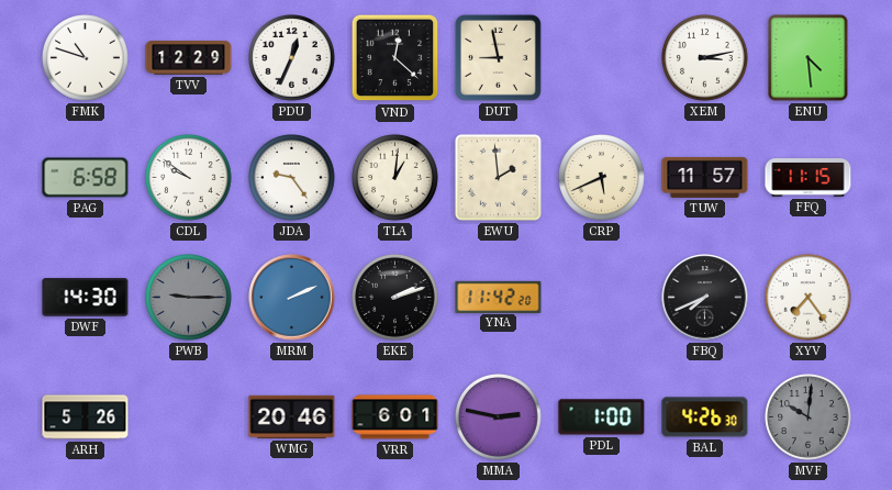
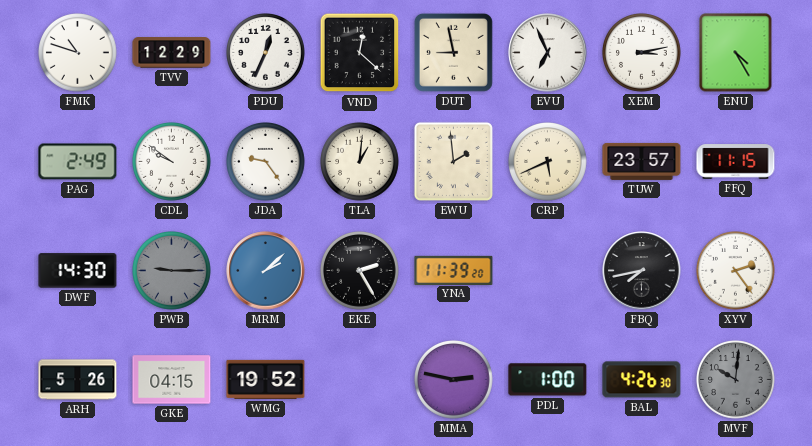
EVU: none -> 6:56
ENU: 4:29 -> 4:25
PAG: 6:58 -> 2:49
TUW: 11:57 -> 23:57
MRM: 2:11 -> 2:08
EKE: 2:12 -> 2:25
YNA: 11:42 -> 11:39
FBQ: 7:41 -> 7:43
XYV: 7:24 -> 2:24
GKE: none -> 04:15
WMG: 20:46 -> 19:52
VRR: 6:01 -> none
